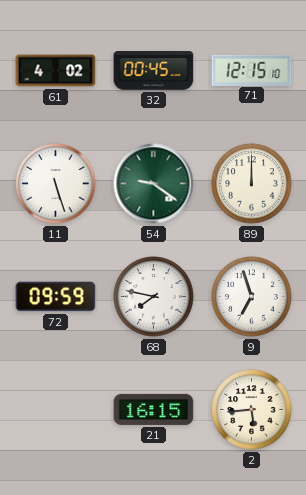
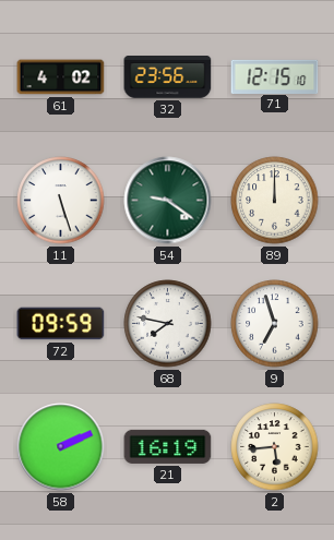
32: 00:45 -> 23:56
58: none -> 2:11
21: 16:15 -> 16:19
